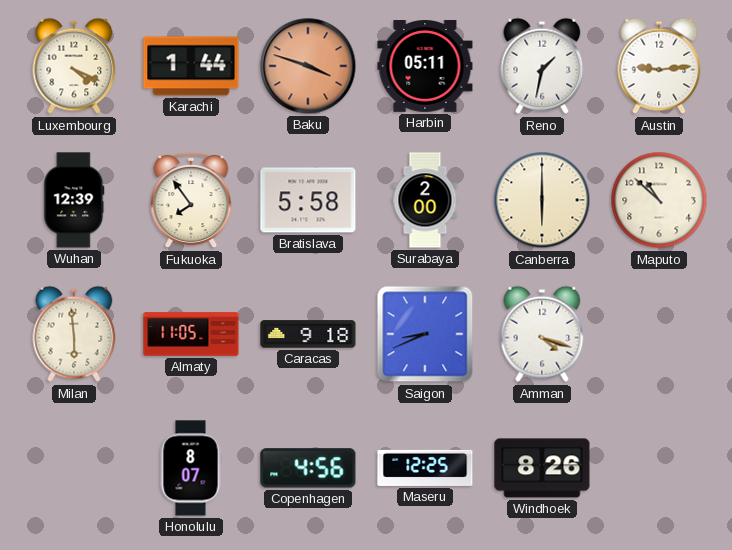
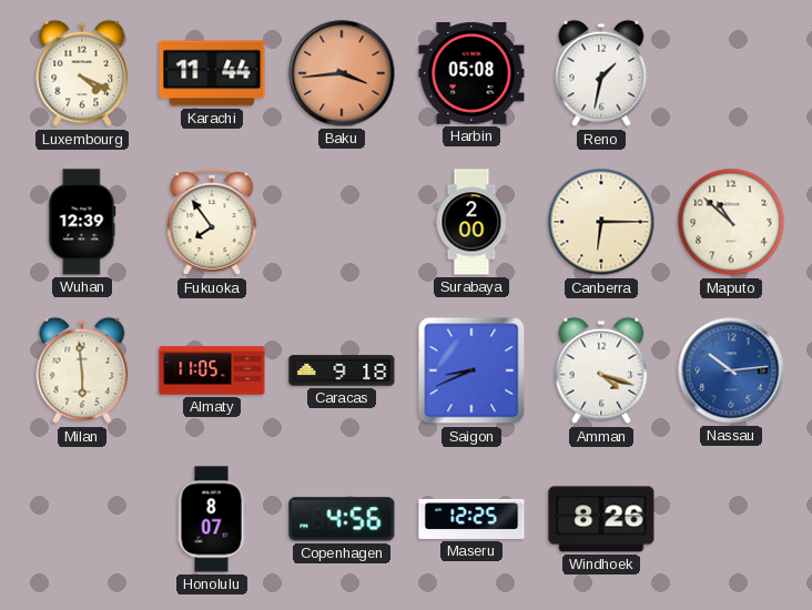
Karachi: 1:44 -> 11:44
Baku: 3:48 -> 3:44
Harbin: 05:11 -> 05:08
Austin: 9:14 -> none
Bratislava: 5:58 -> none
Canberra: 6:00 -> 6:15
Nassau: none -> 10:14
